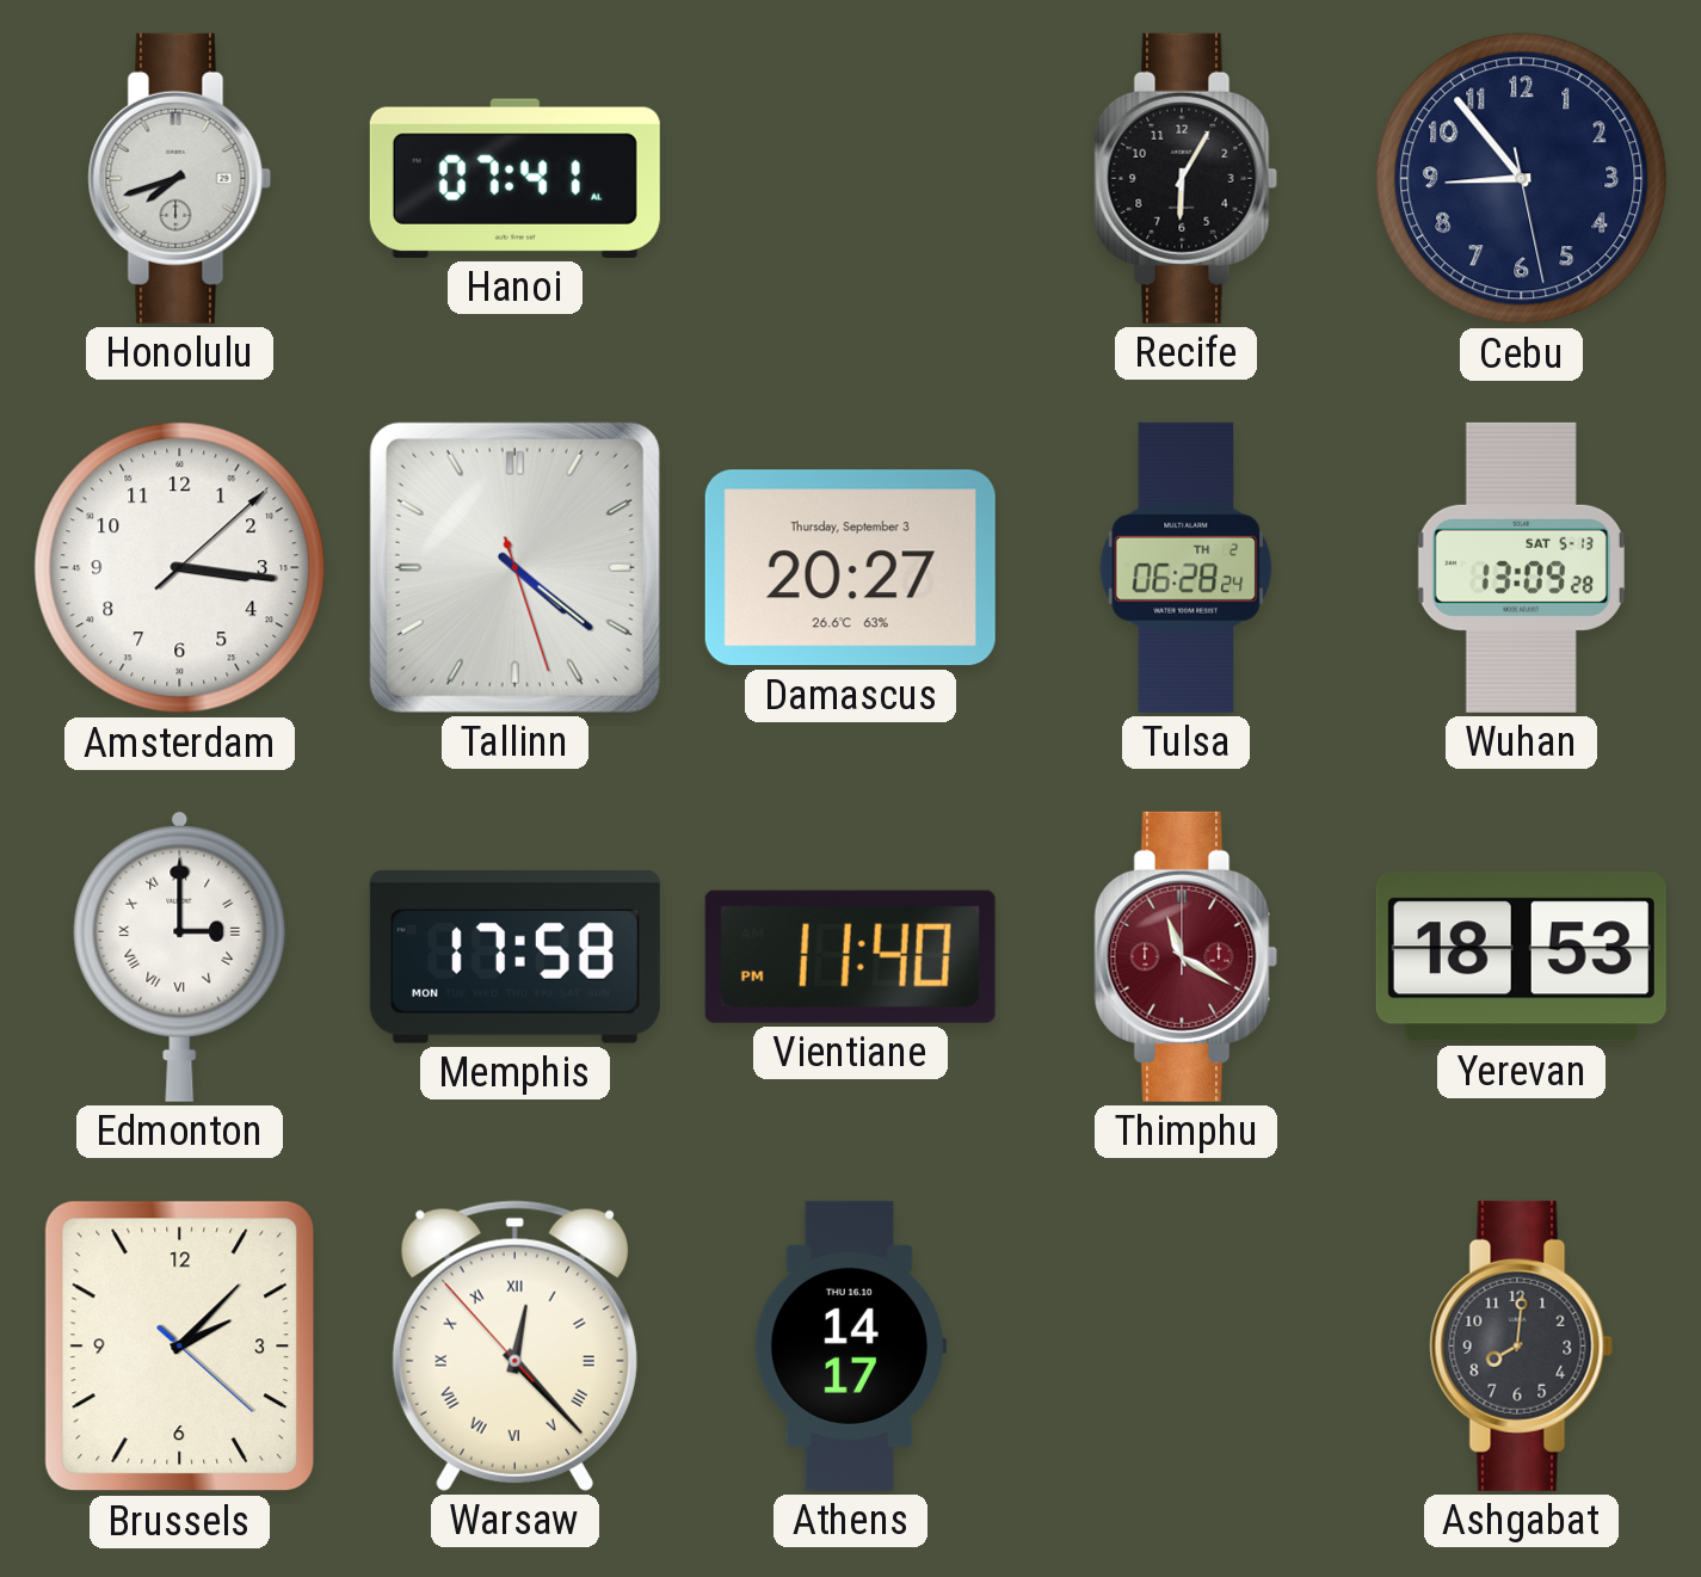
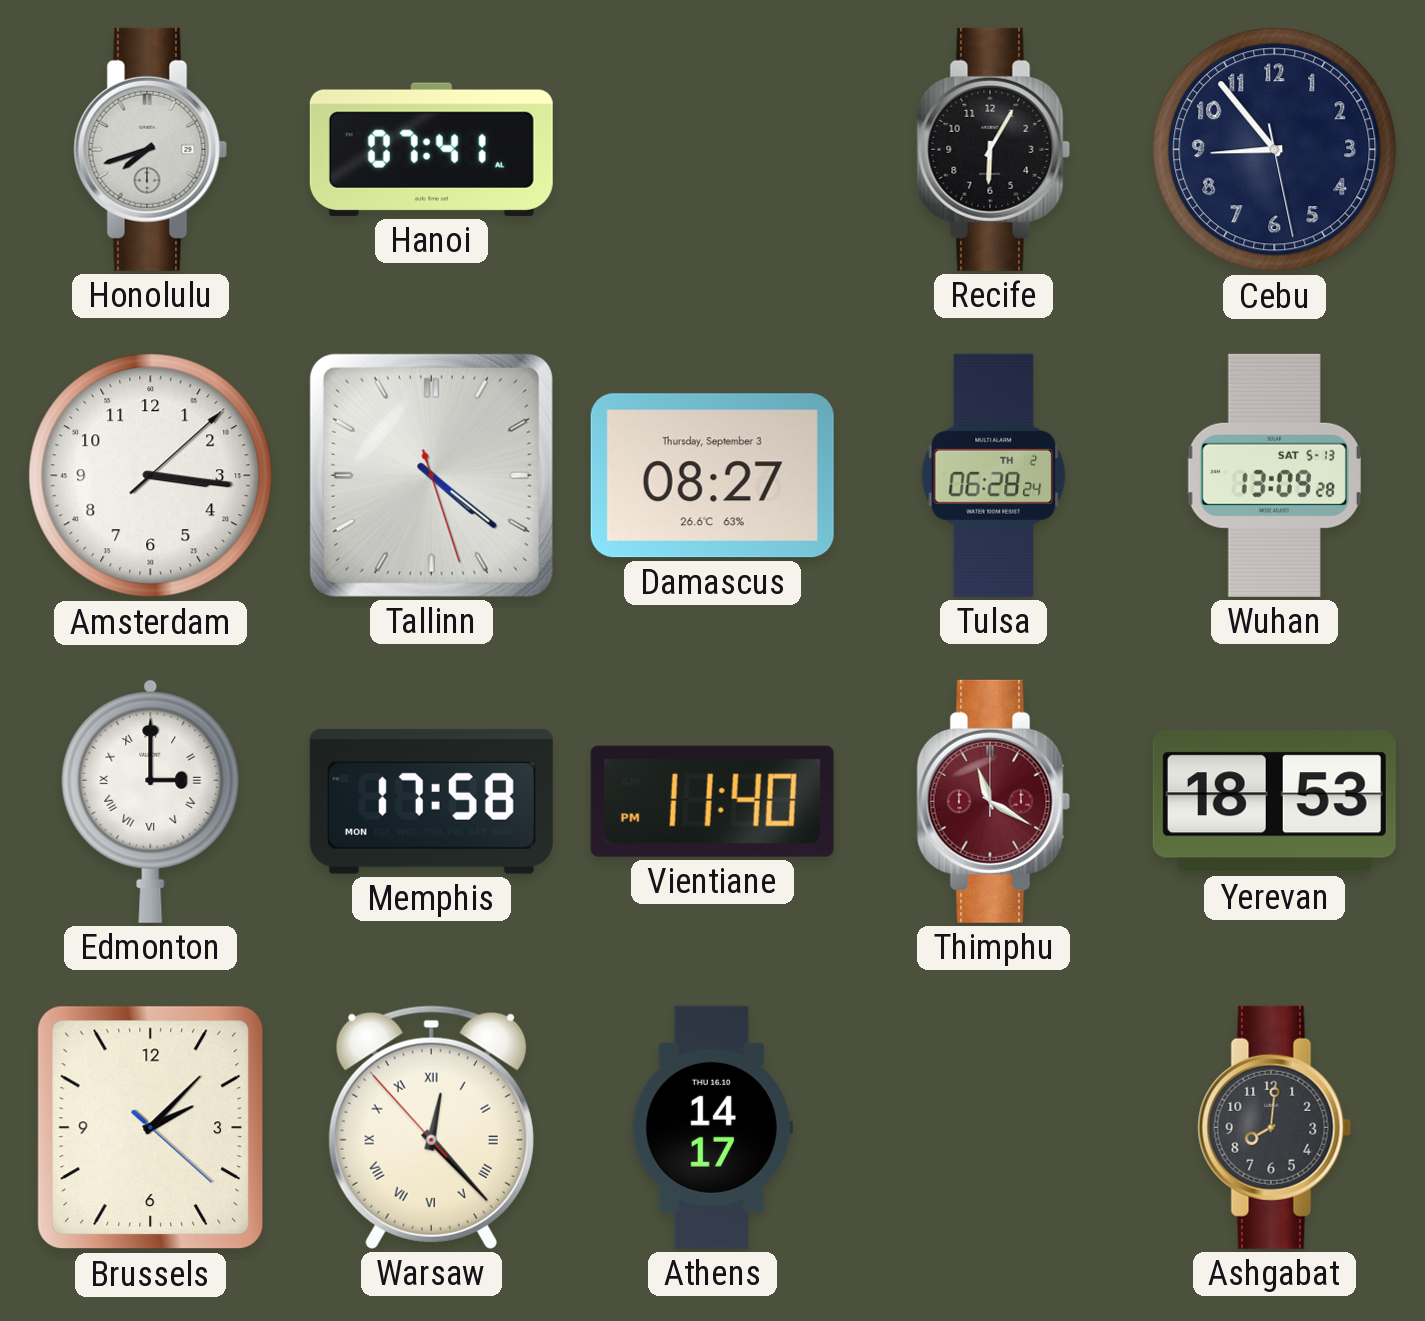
Damascus: 20:27 -> 08:27
